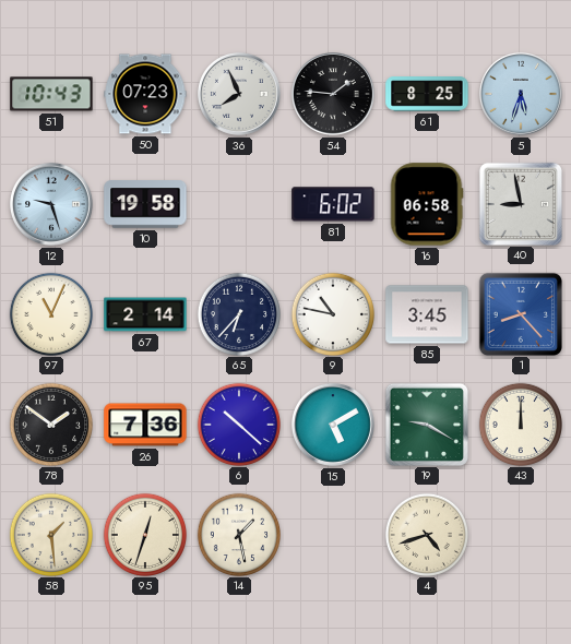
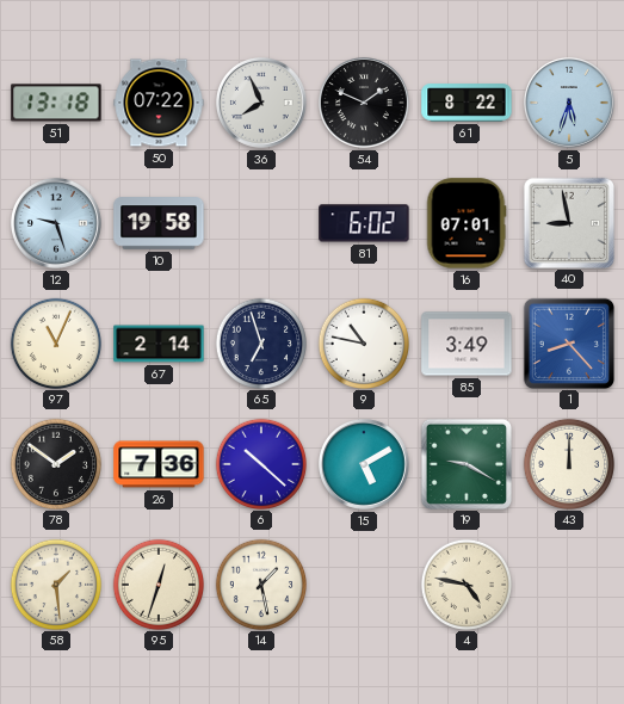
51: 10:43 -> 13:18
50: 07:23 -> 07:22
54: 1:46 -> 1:49
61: 8:25 -> 8:22
16: 06:58 -> 07:01
65: 6:37 -> 6:57
85: 3:45 -> 3:49
4: 4:42 -> 4:47
